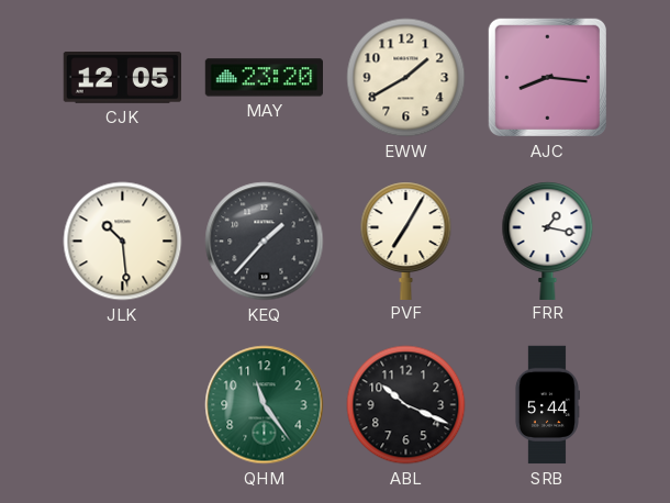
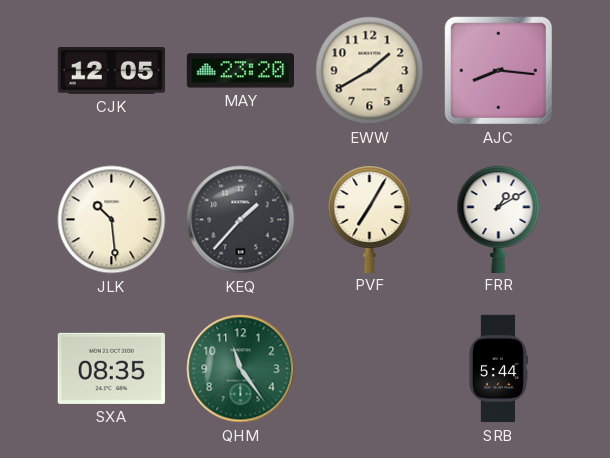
FRR: 1:17 -> 1:10
SXA: none -> 08:35
ABL: 10:19 -> none
